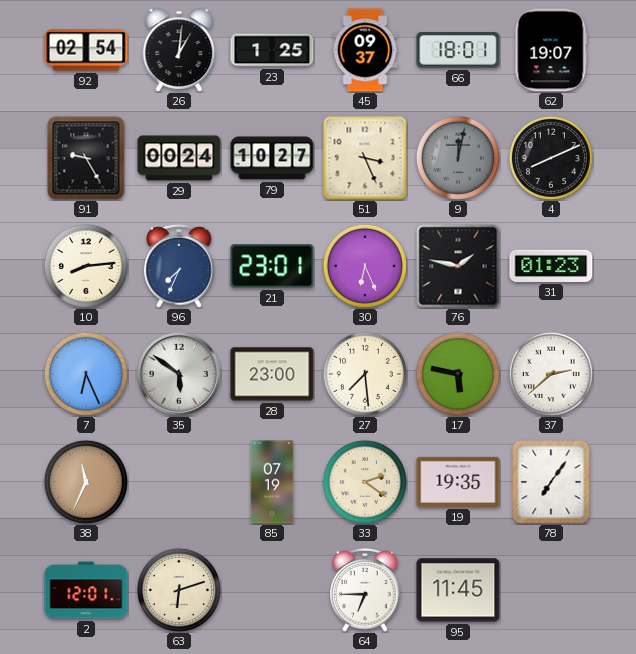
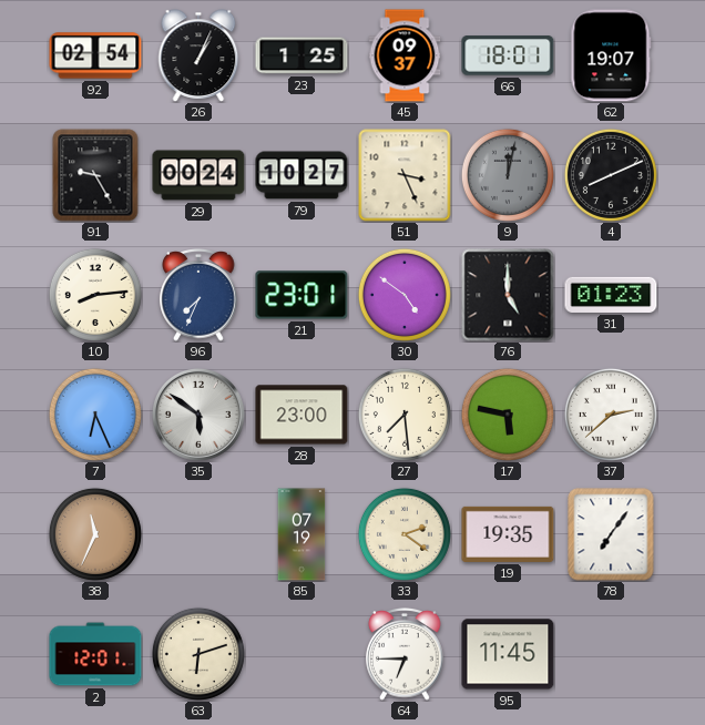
26: 1:01 -> 1:04
30: 6:26 -> 4:51
76: 1:47 -> 5:00
